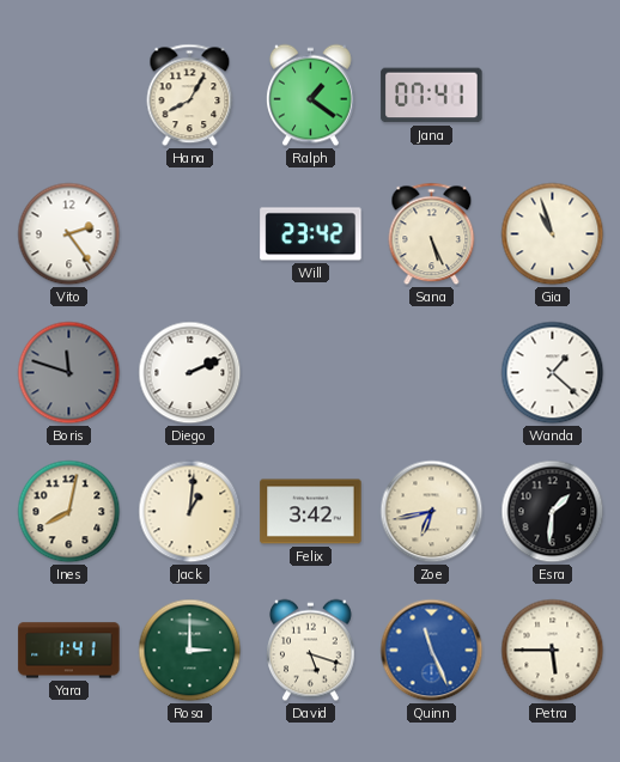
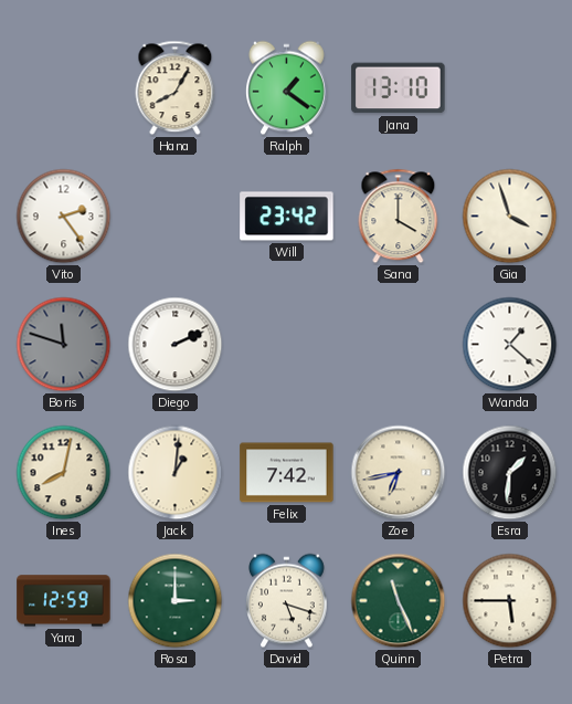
Jana: 07:41 -> 13:10
Sana: 5:26 -> 4:00
Gia: 10:57 -> 3:57
Felix: 3:42 -> 7:42
Yara: 1:41 -> 12:59
Quinn dial: blue -> green
